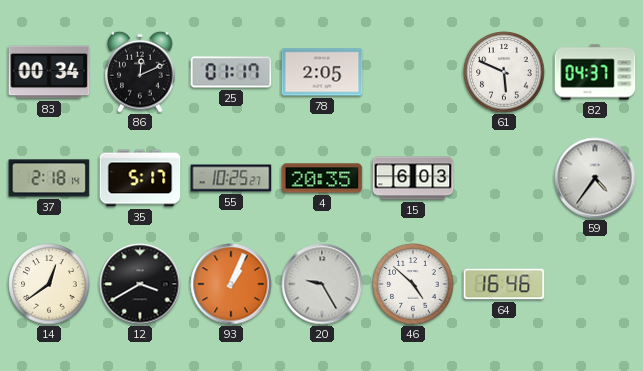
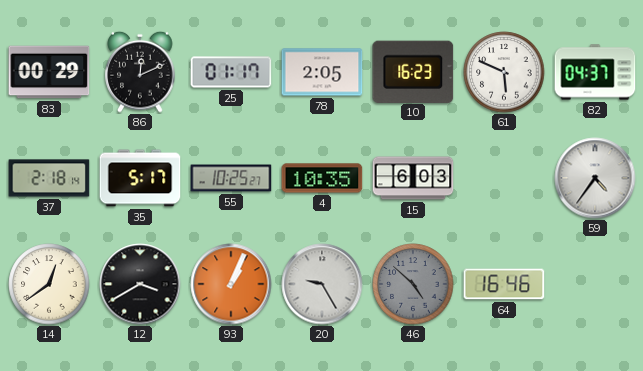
83: 00:34 -> 00:29
10: none -> 16:23
4: 20:35 -> 10:35
46 dial: white -> grey
